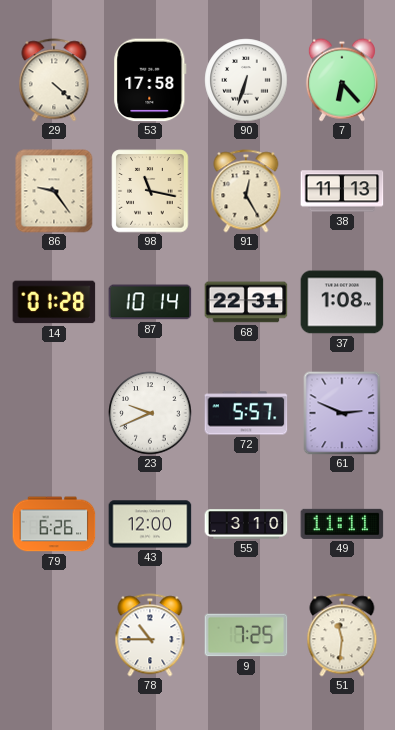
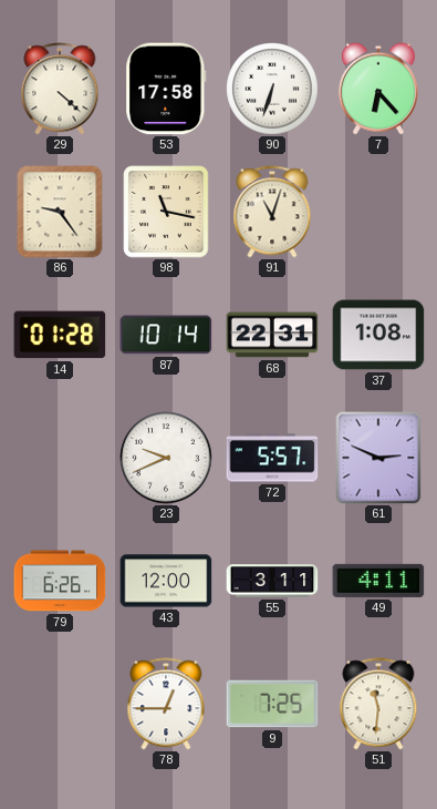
91: 12:25 -> 11:03
38: 11:13 -> none
55: 3:10 -> 3:11
49: 11:11 -> 4:11
78: 10:45 -> 12:45
